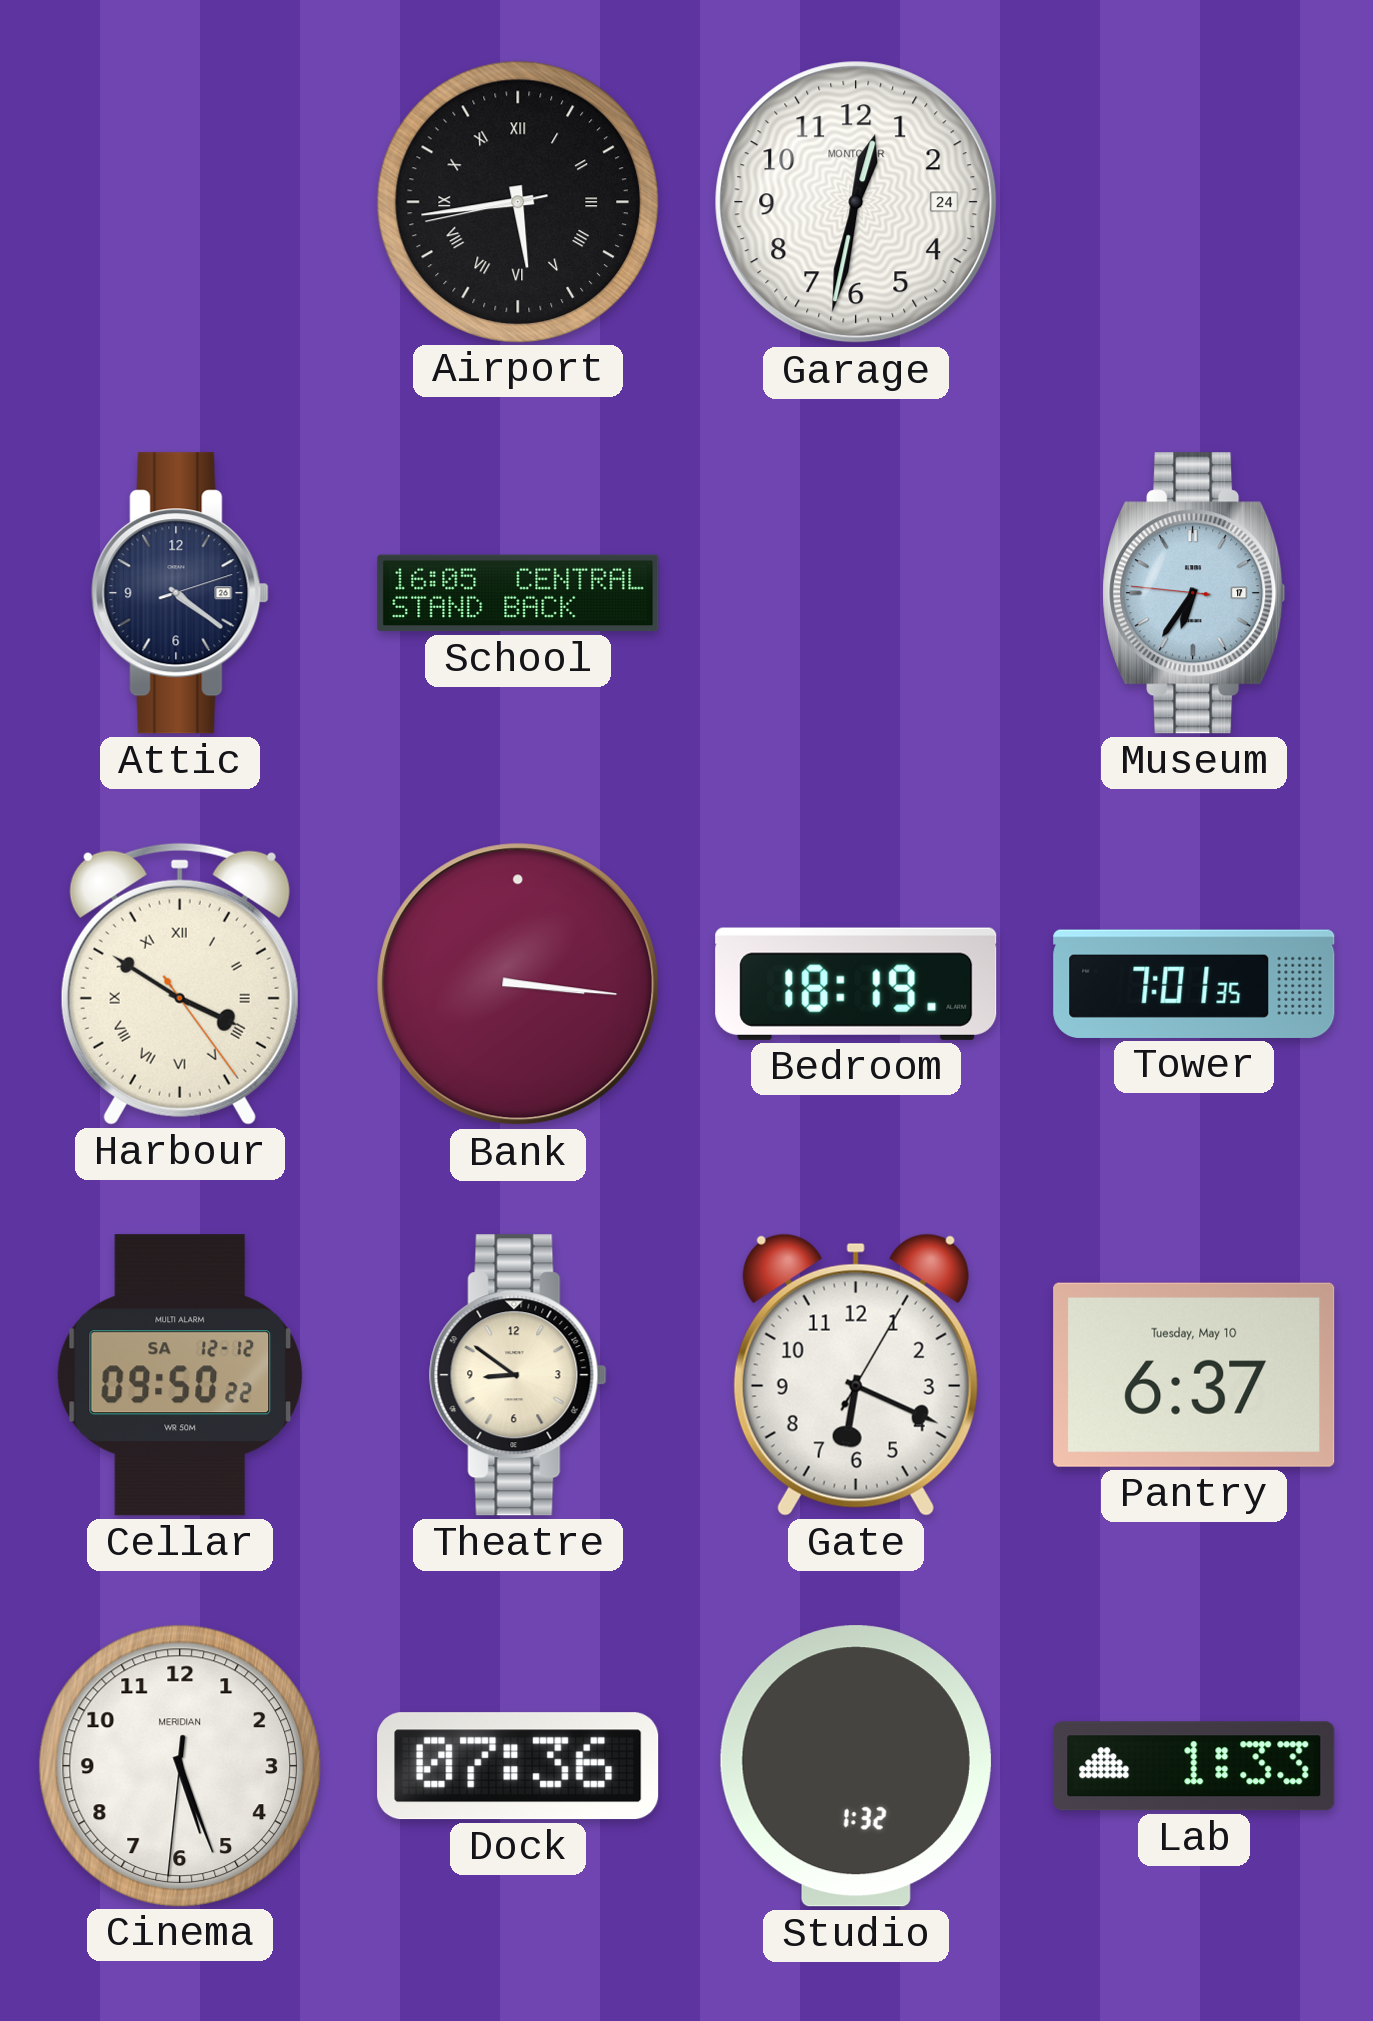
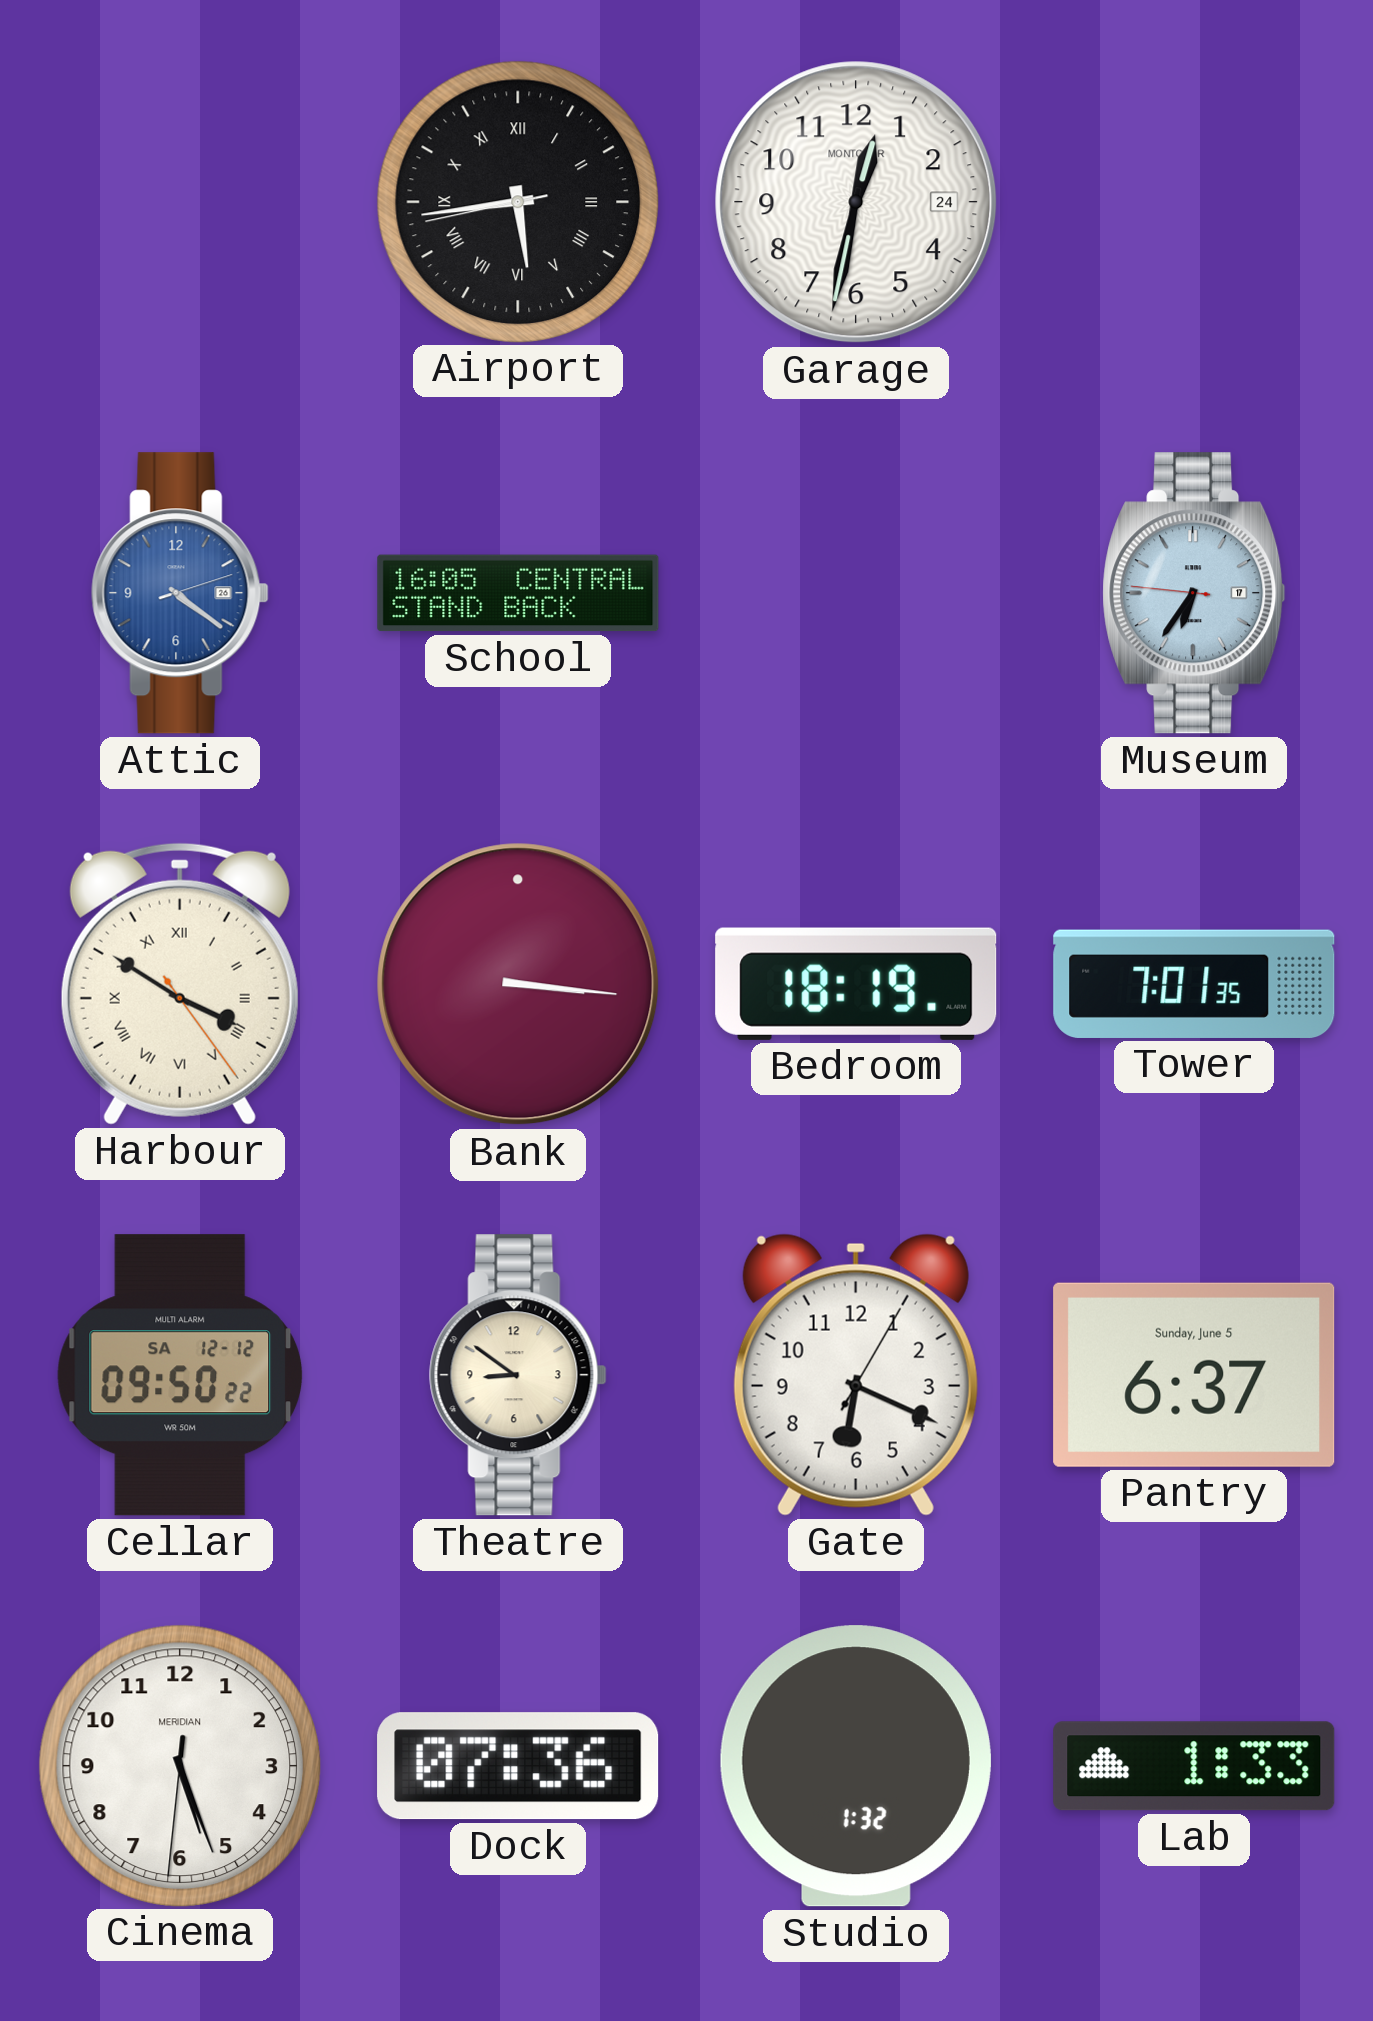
Attic dial: navy -> blue
Pantry date: Tuesday, May 10 -> Sunday, June 5
